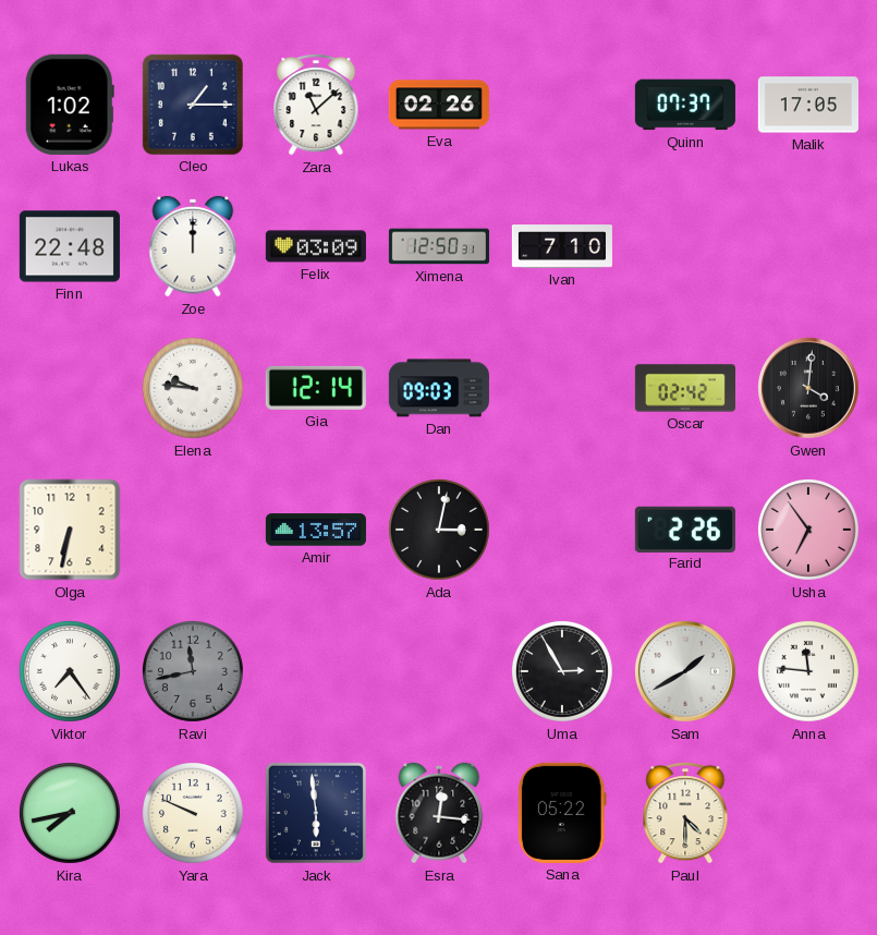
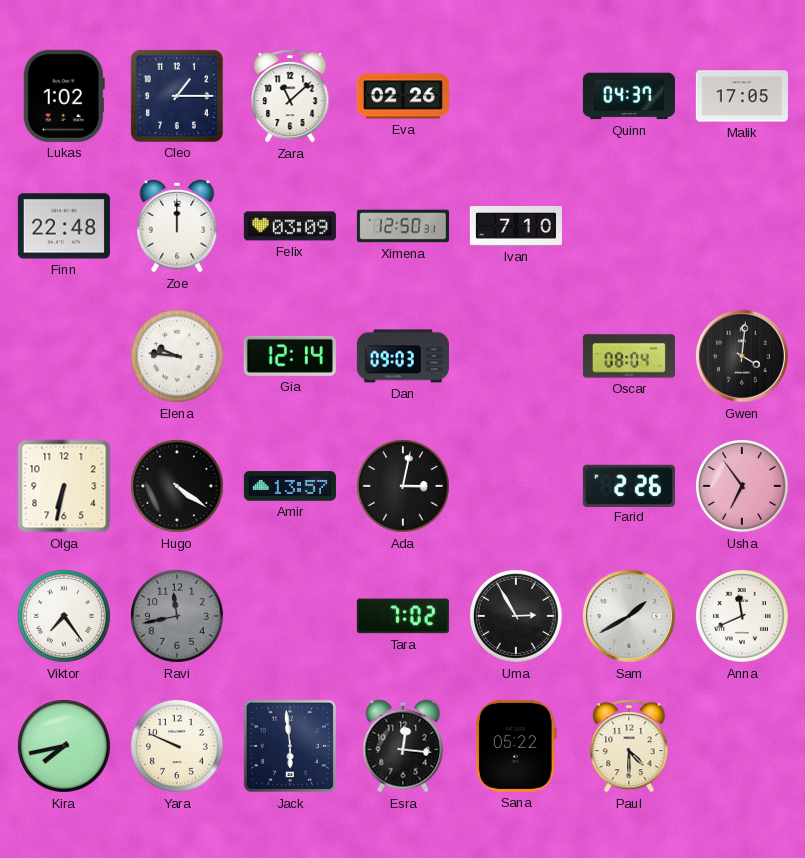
Quinn: 07:37 -> 04:37
Oscar: 02:42 -> 08:04
Hugo: none -> 4:21
Tara: none -> 7:02
Anna: 11:46 -> 11:41
